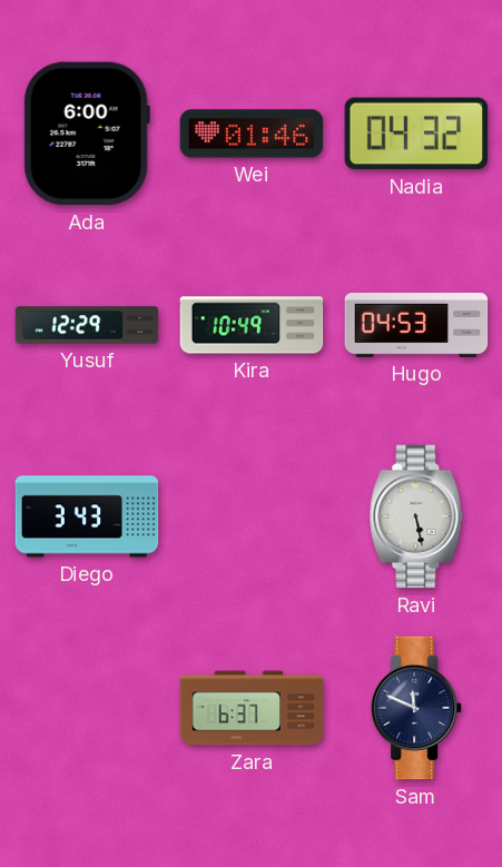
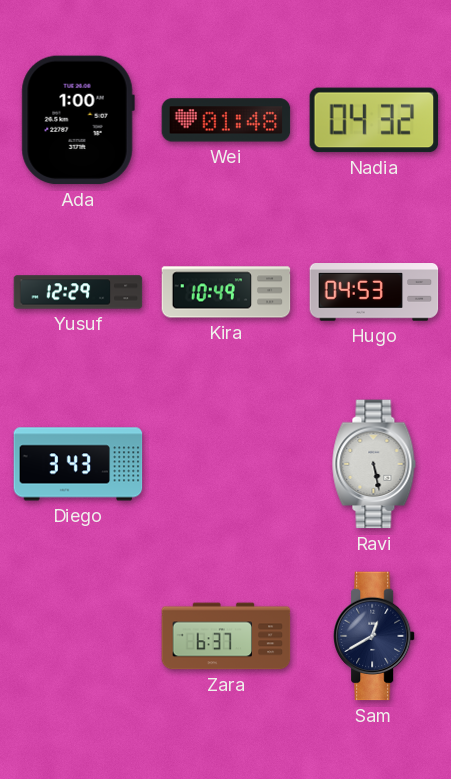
Ada: 6:00 -> 1:00
Wei: 01:46 -> 01:48
Sam: 11:49 -> 12:40
